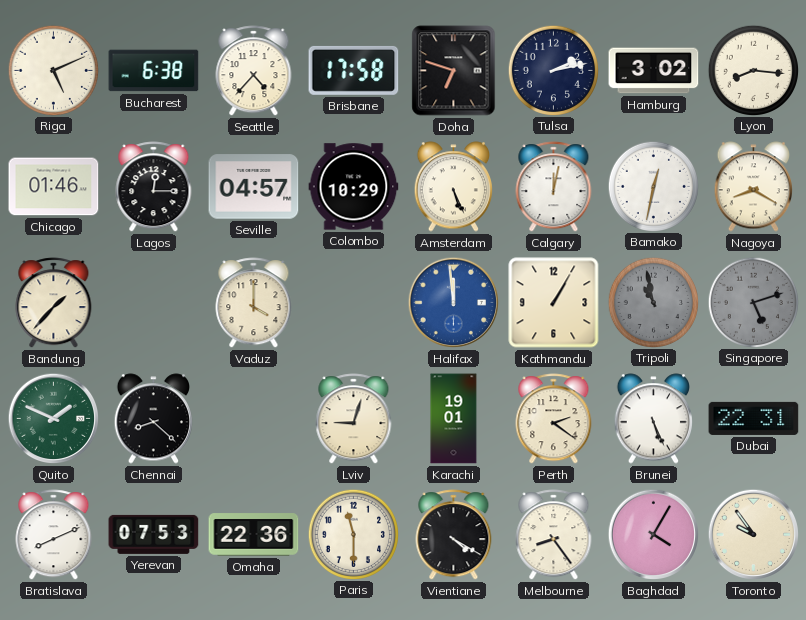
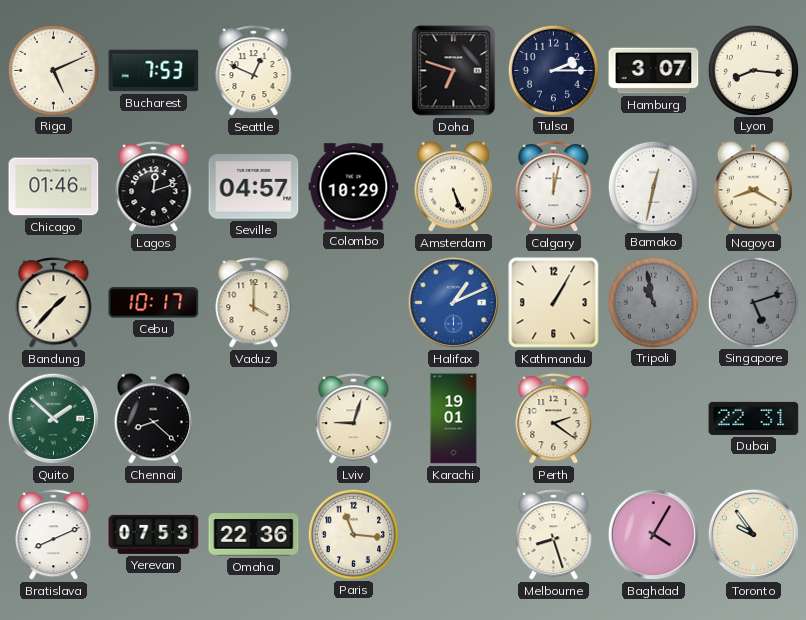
Bucharest: 6:38 -> 7:53
Seattle: 4:37 -> 12:49
Brisbane: 17:58 -> none
Tulsa: 2:13 -> 2:15
Hamburg: 3:02 -> 3:07
Lagos: 12:15 -> 12:12
Cebu: none -> 10:17
Halifax: 11:59 -> 1:11
Quito: 1:49 -> 1:52
Brunei: 5:26 -> none
Paris: 11:30 -> 11:16
Vientiane: 4:20 -> none
Melbourne: 8:24 -> 8:27
